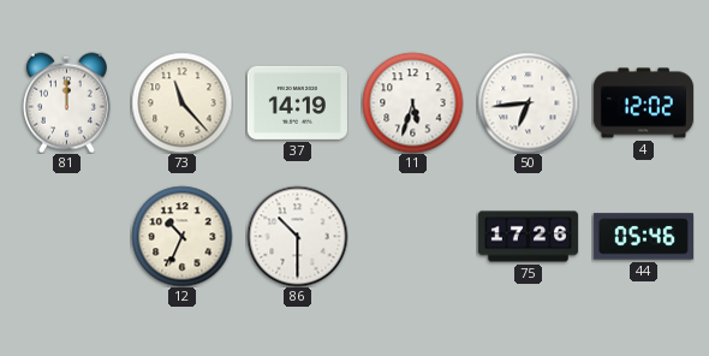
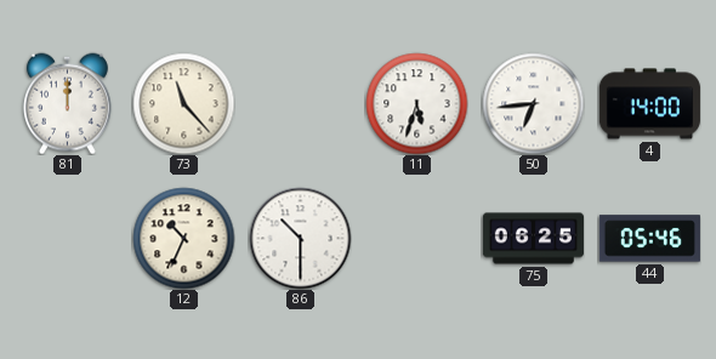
37: 14:19 -> none
4: 12:02 -> 14:00
75: 17:26 -> 06:25
